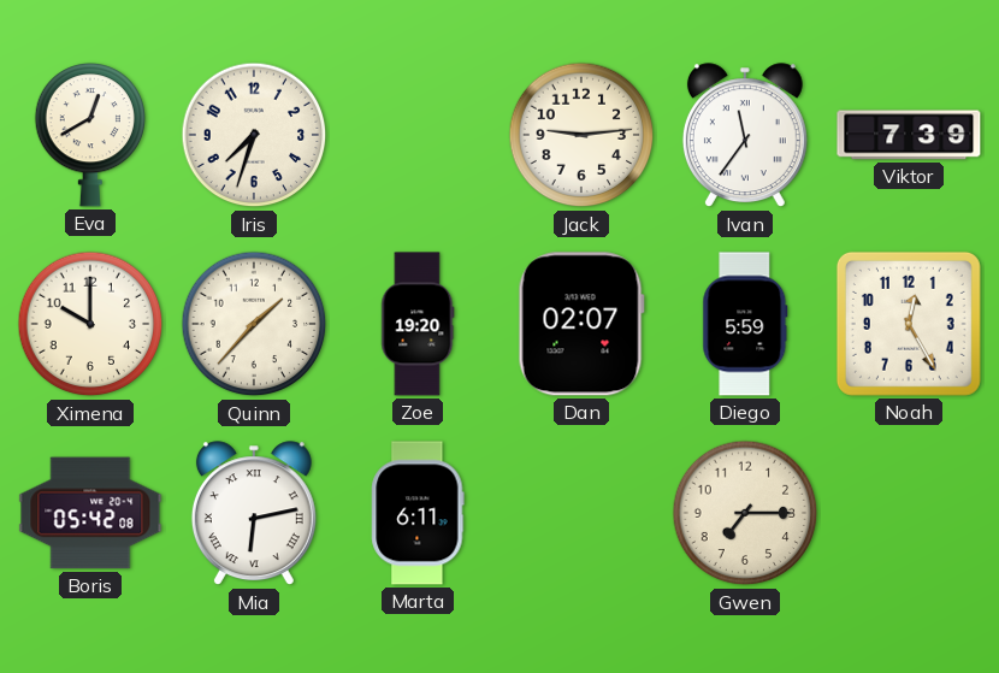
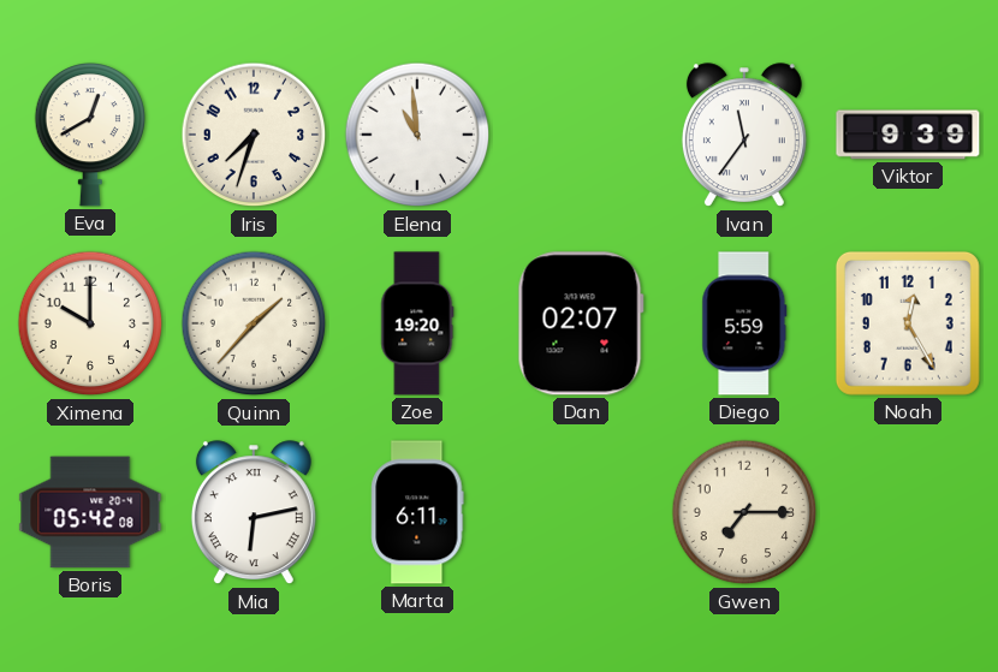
Elena: none -> 10:59
Jack: 9:14 -> none
Viktor: 7:39 -> 9:39
